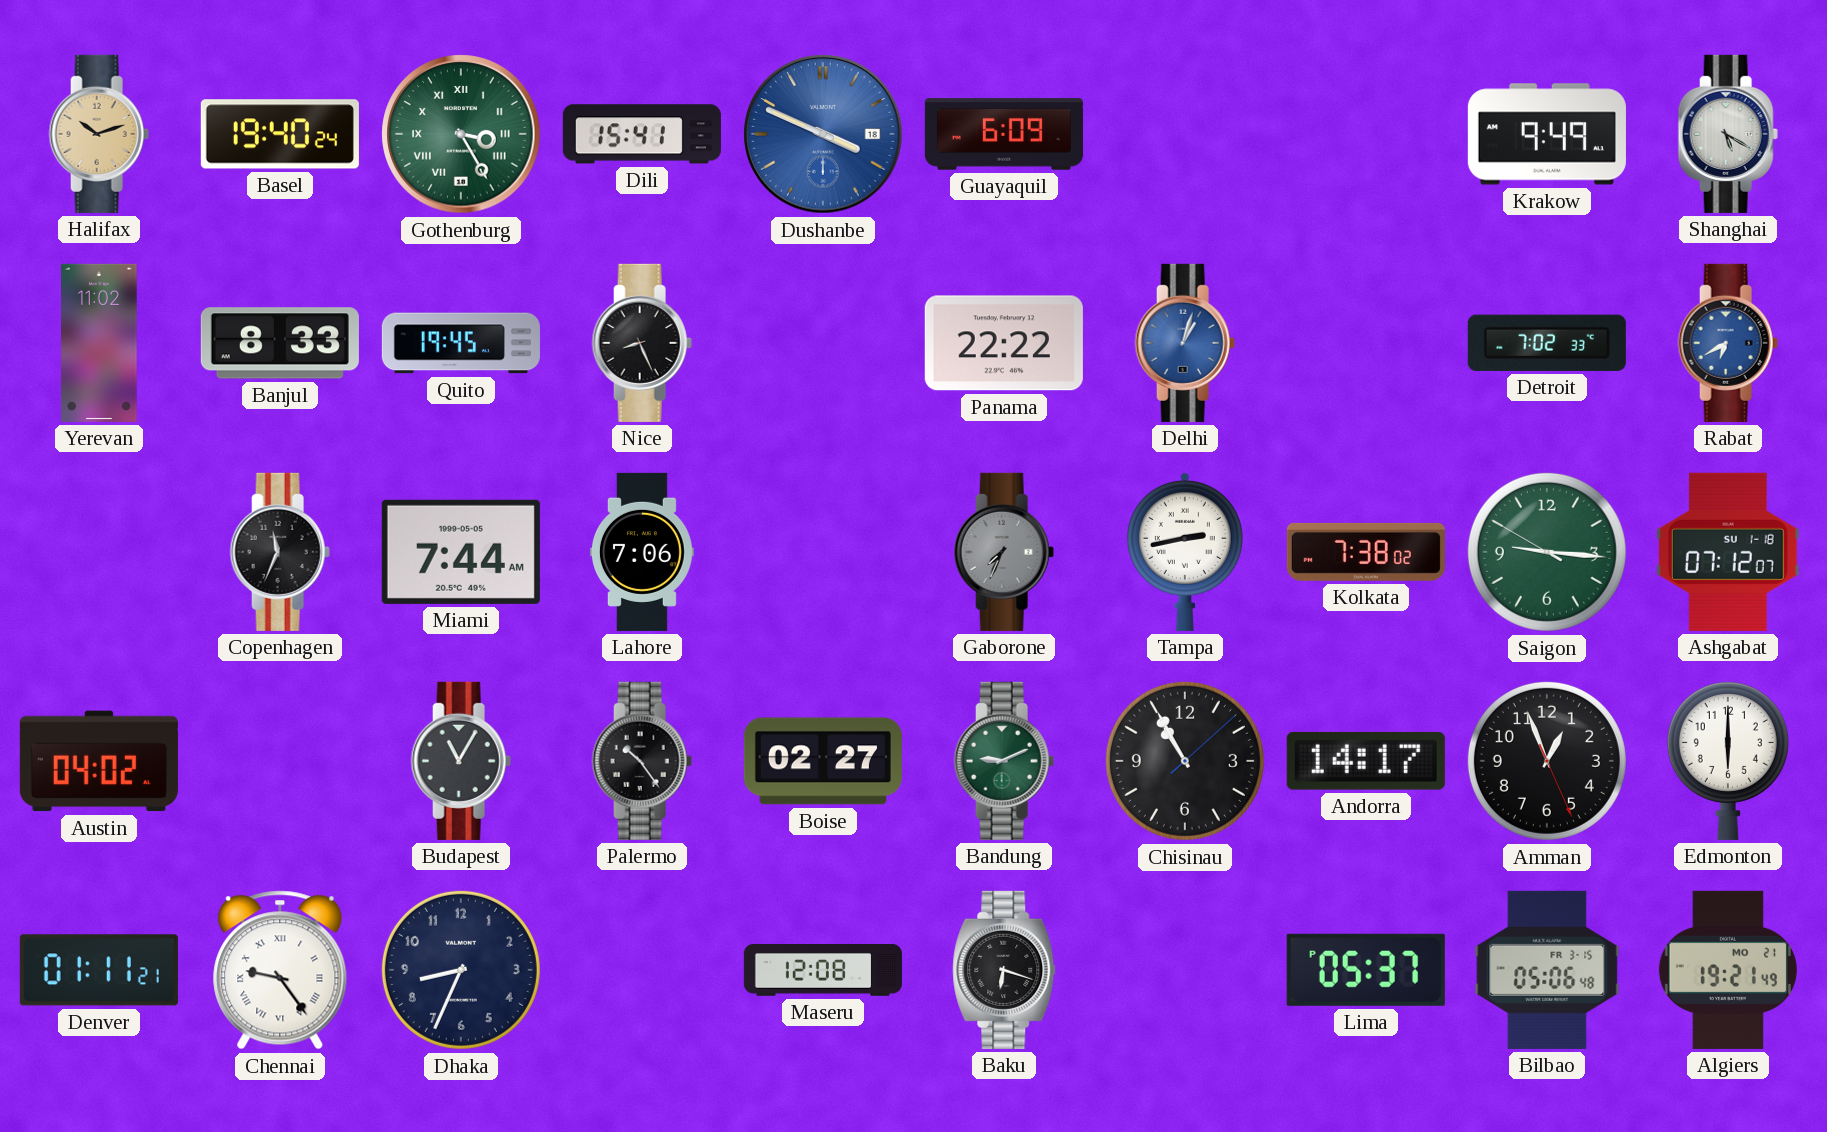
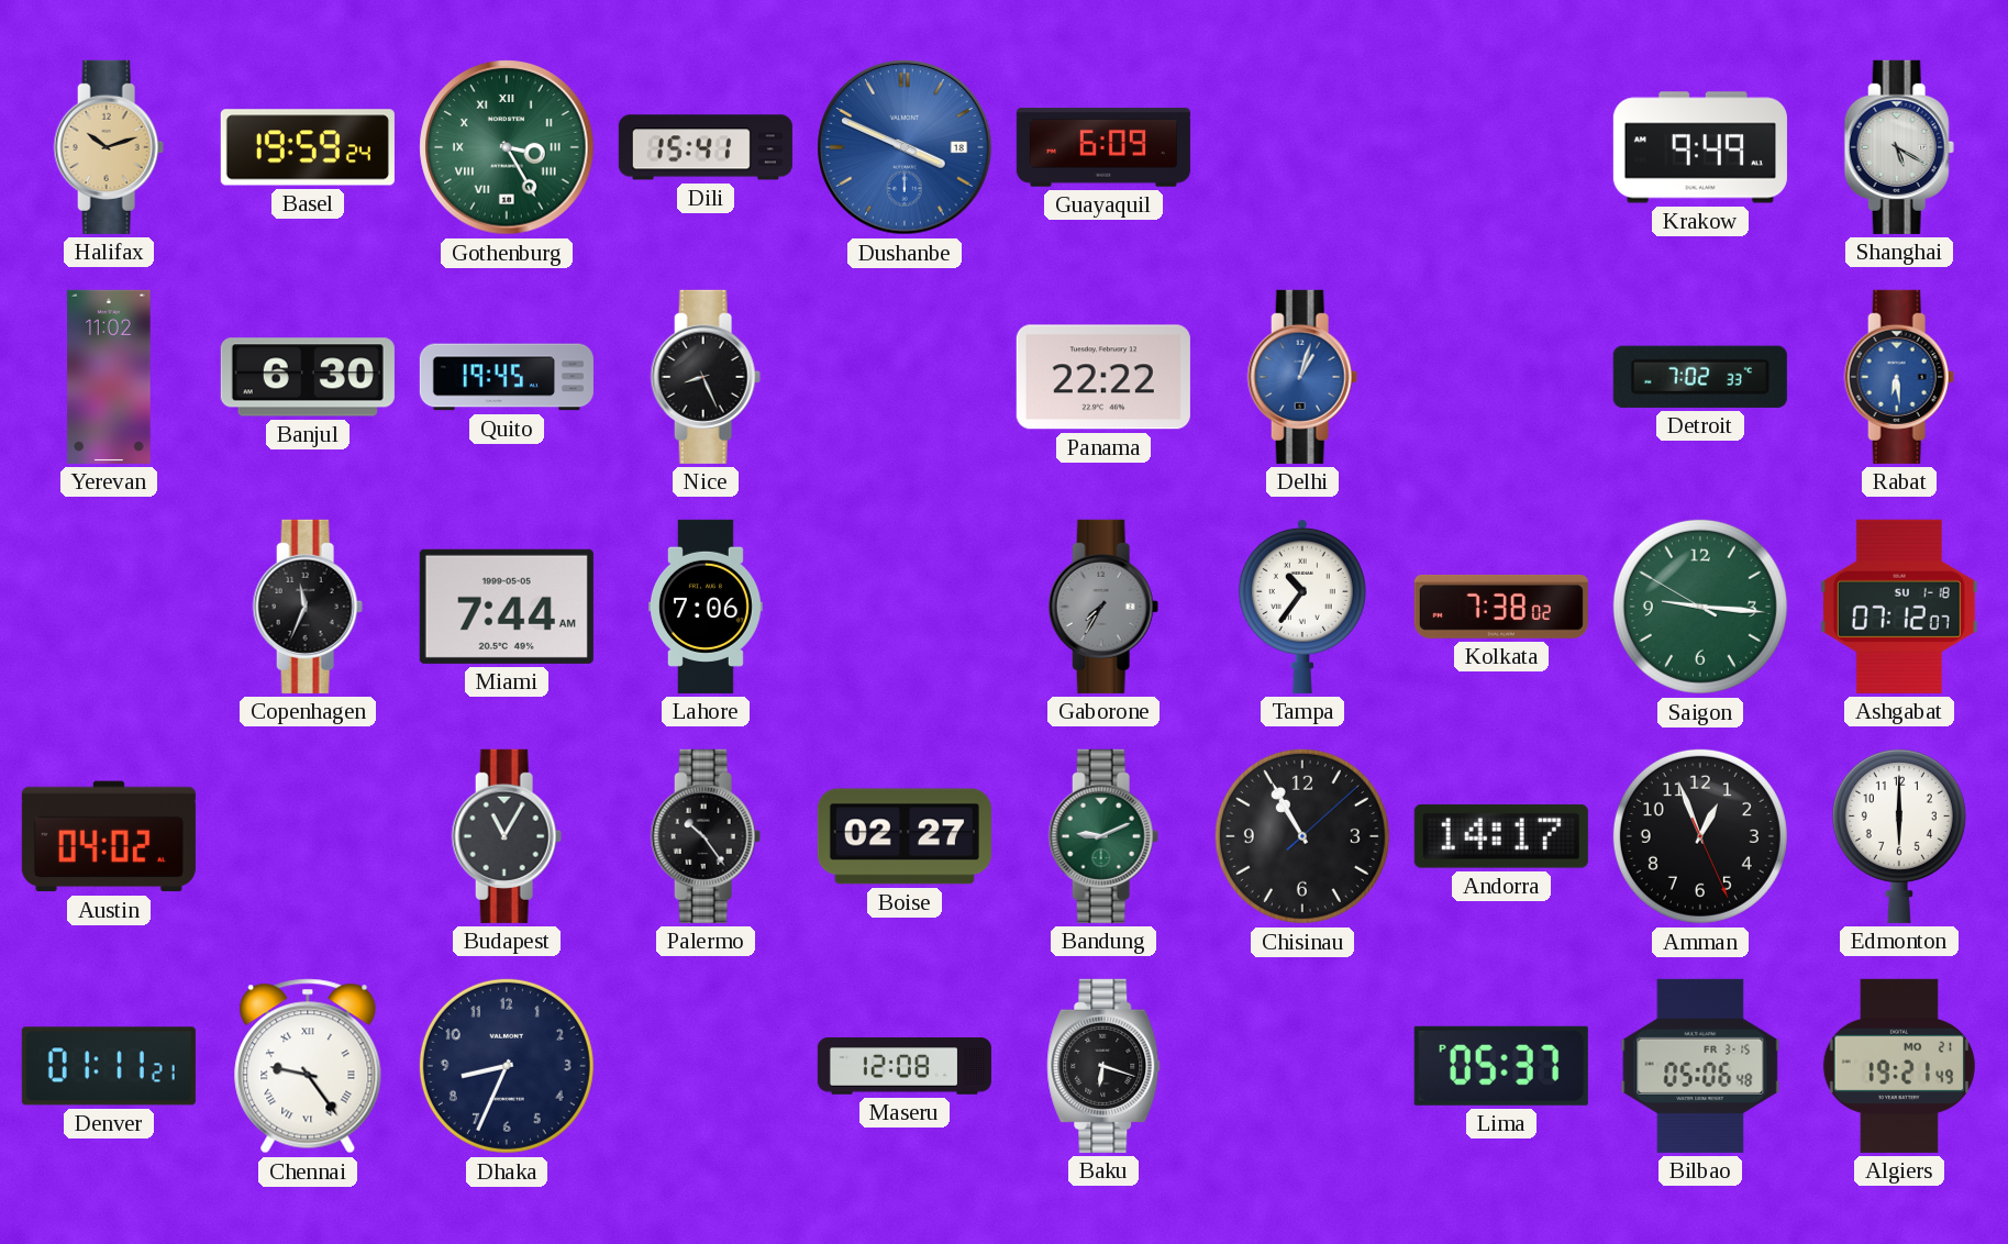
Basel: 19:40 -> 19:59
Banjul: 8:33 -> 6:30
Rabat: 6:40 -> 6:29
Gaborone: 7:34 -> 7:35
Tampa: 2:43 -> 10:36
